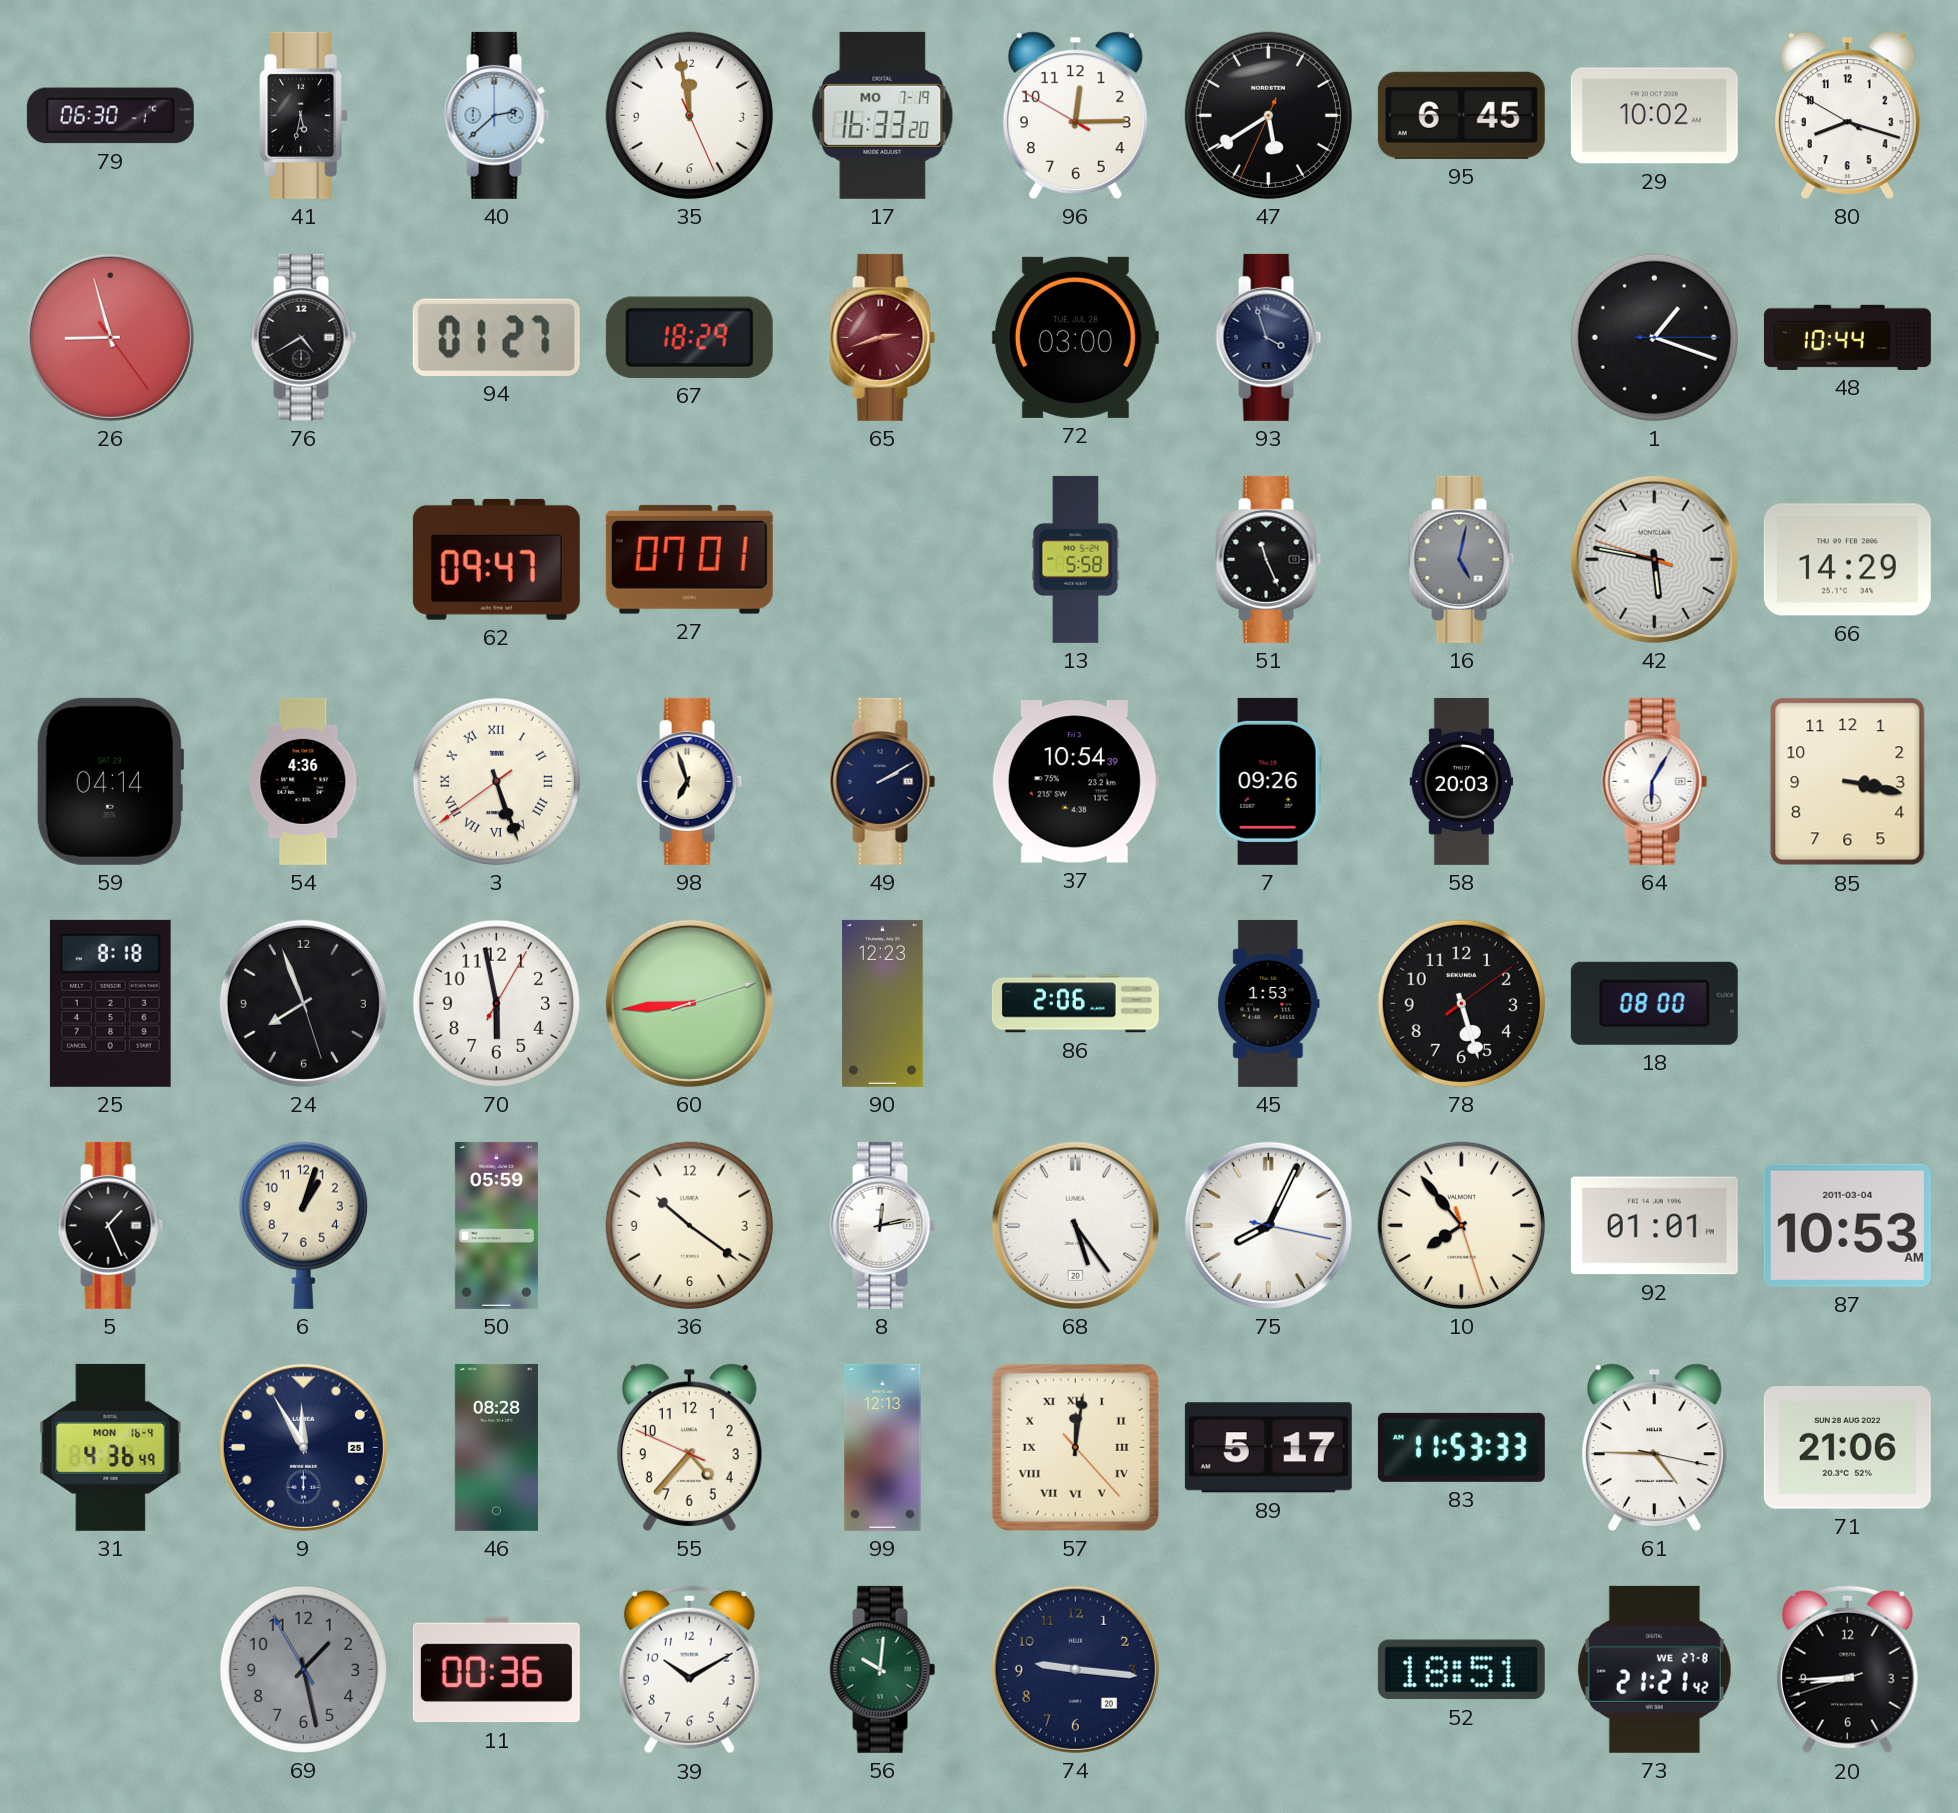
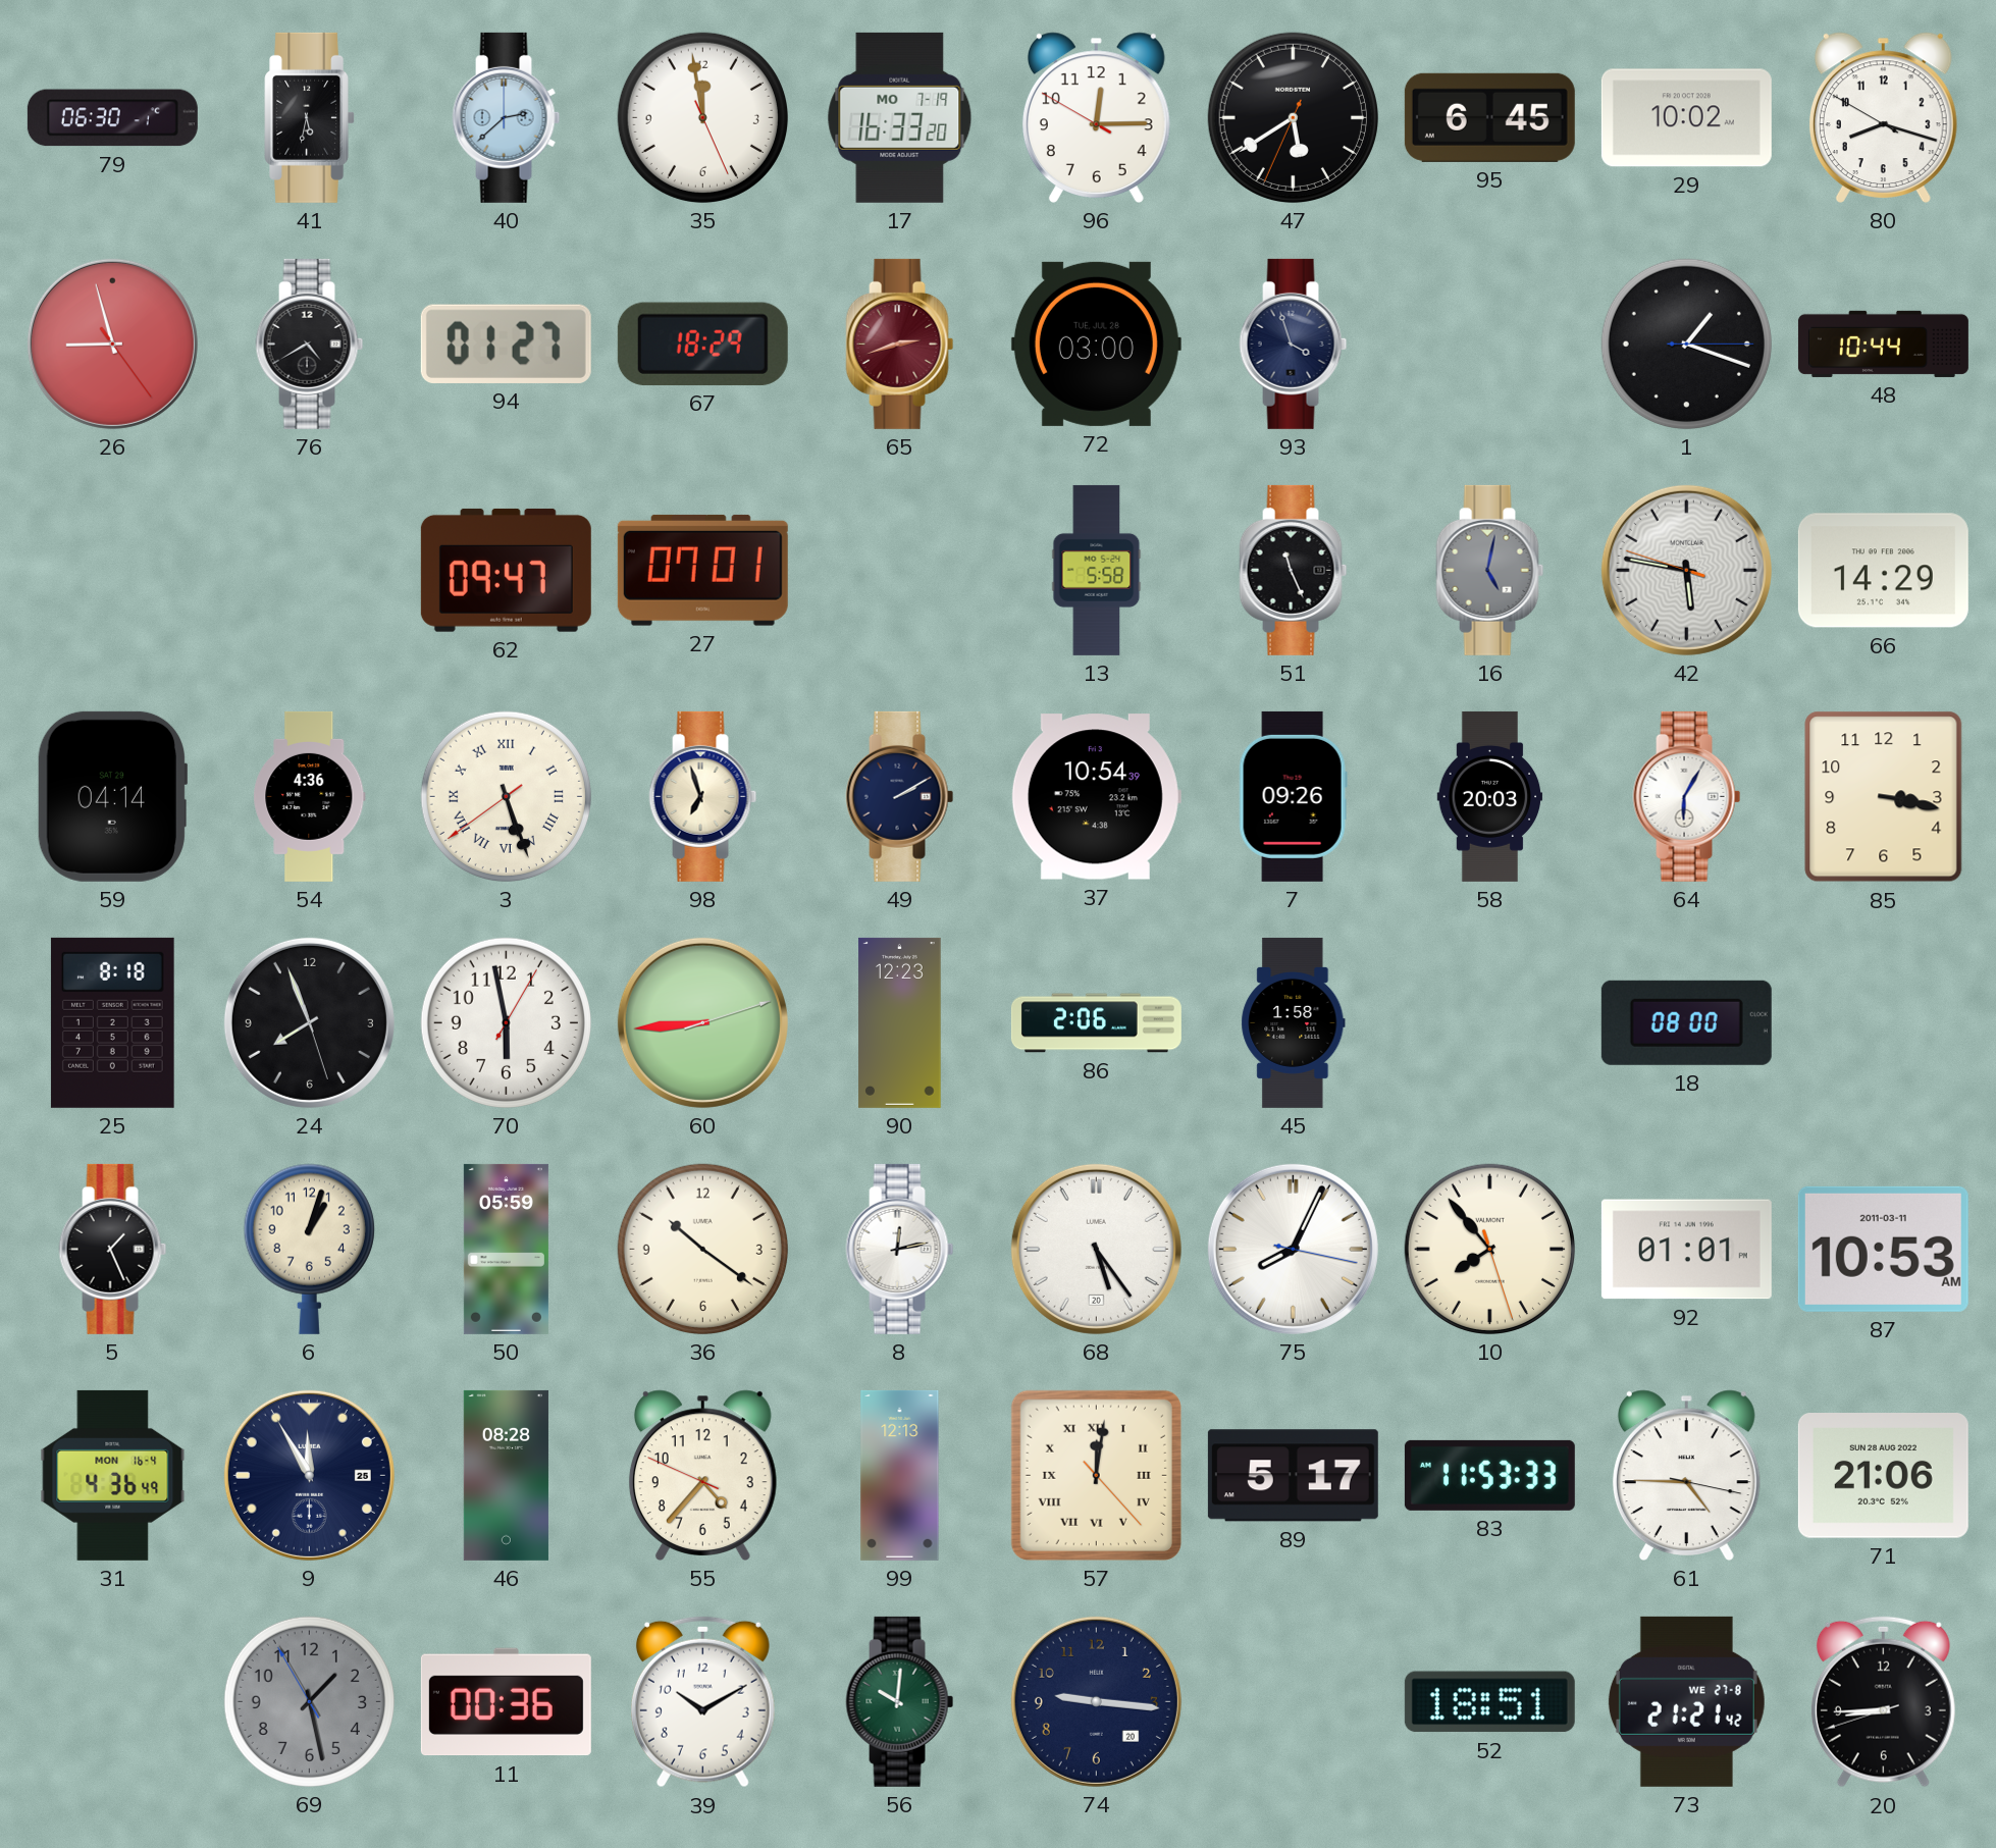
45: 1:53 -> 1:58
78: 5:27 -> none
87 date: 2011-03-04 -> 2011-03-11
